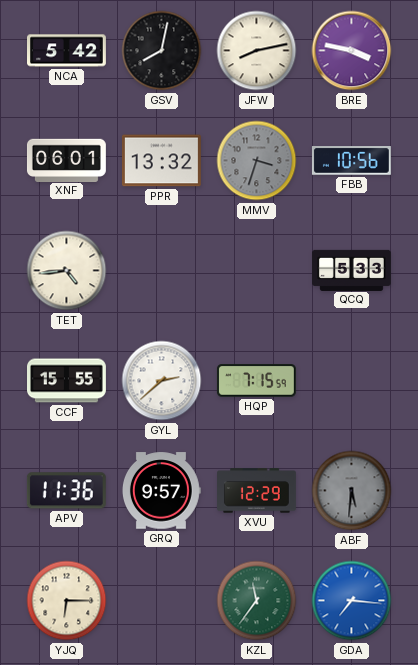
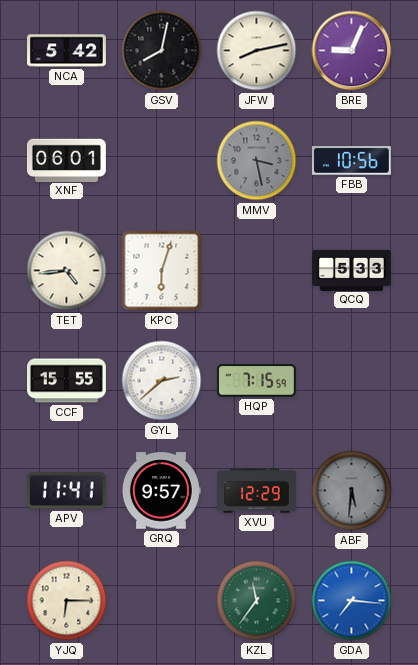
BRE: 3:47 -> 9:04
PPR: 13:32 -> none
MMV: 3:33 -> 3:28
KPC: none -> 6:03
APV: 11:36 -> 11:41
